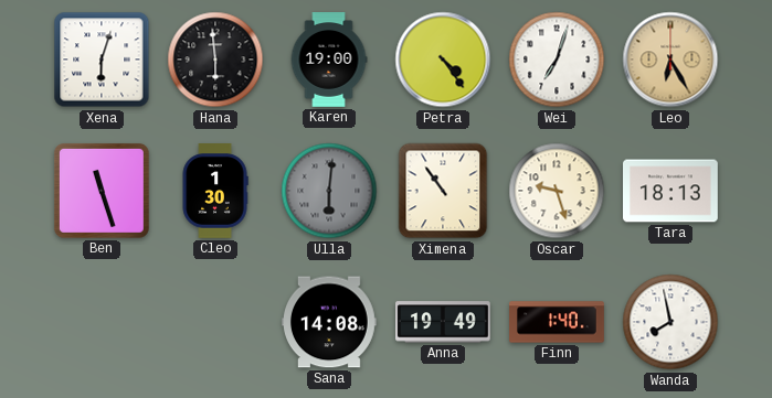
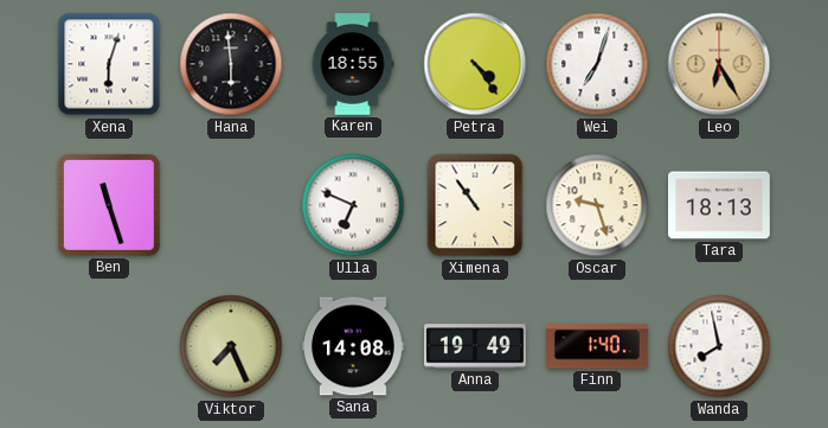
Karen: 19:00 -> 18:55
Cleo: 1:30 -> none
Ulla: 6:01 -> 6:49
Ulla dial: grey -> white
Viktor: none -> 7:26
